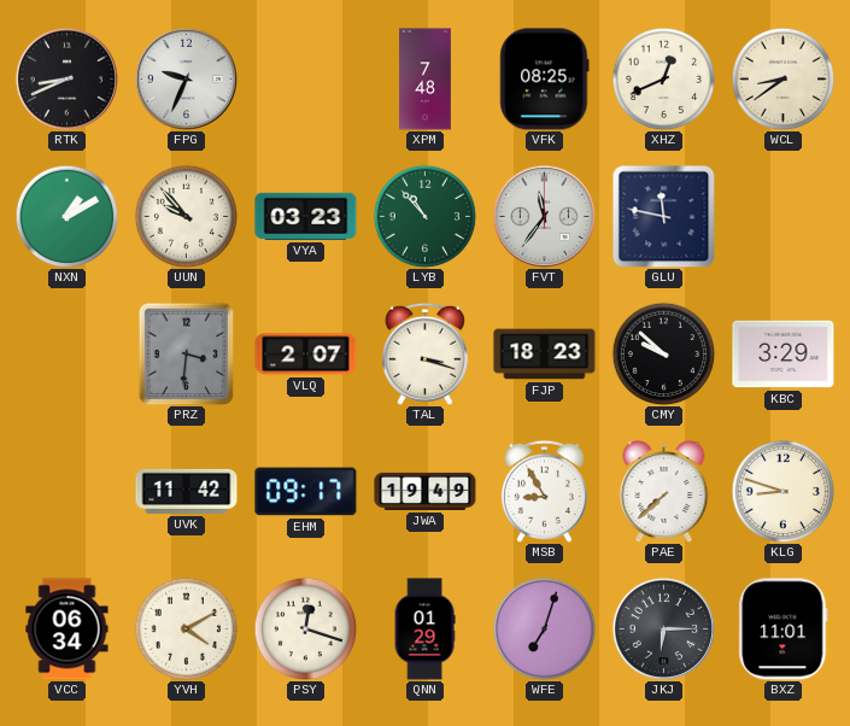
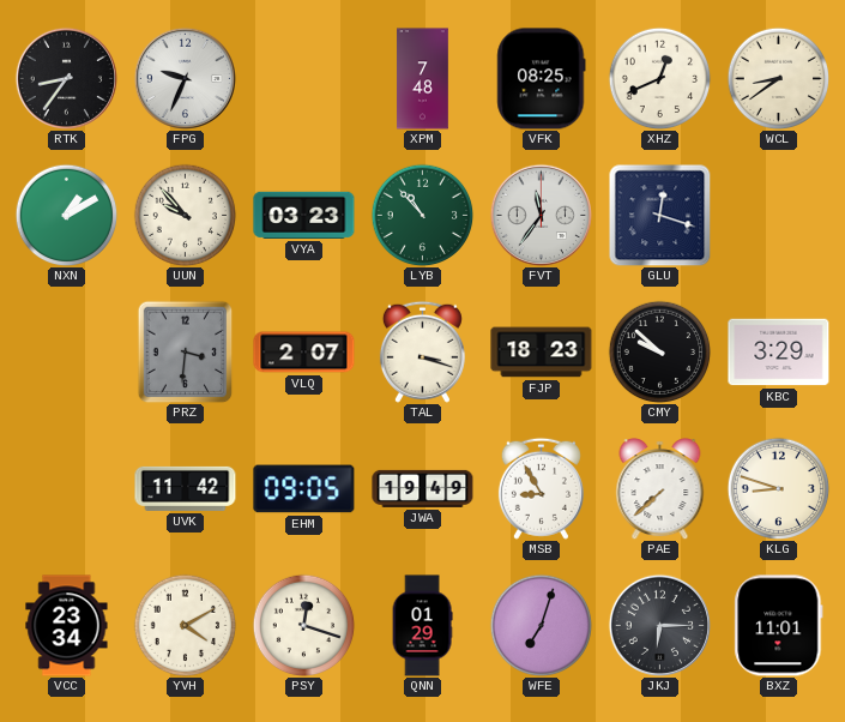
RTK: 8:41 -> 8:36
GLU: 11:47 -> 12:18
EHM: 09:17 -> 09:05
VCC: 06:34 -> 23:34
